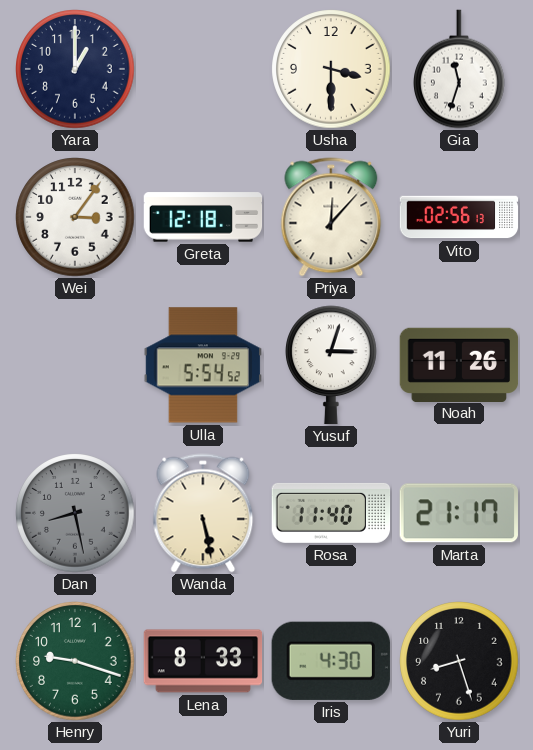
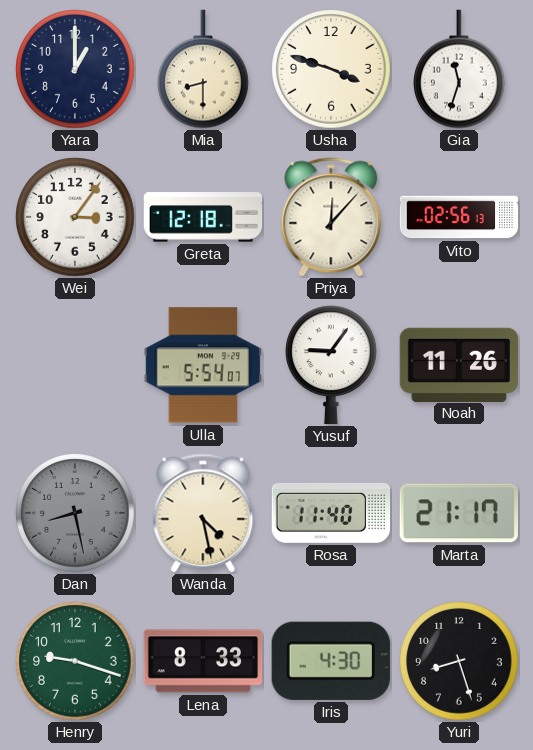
Mia: none -> 8:30
Usha: 3:30 -> 3:48
Ulla: 5:54:52 -> 5:54:07
Yusuf: 3:03 -> 9:06
Wanda: 5:28 -> 4:28
